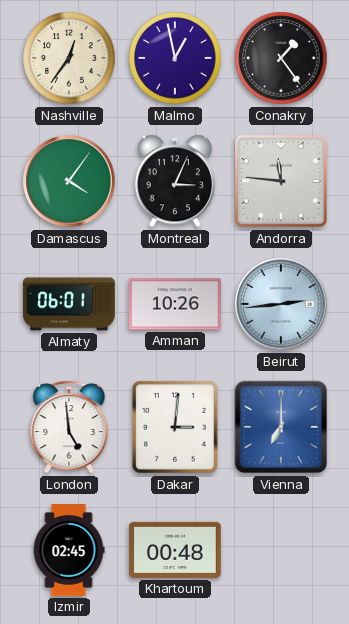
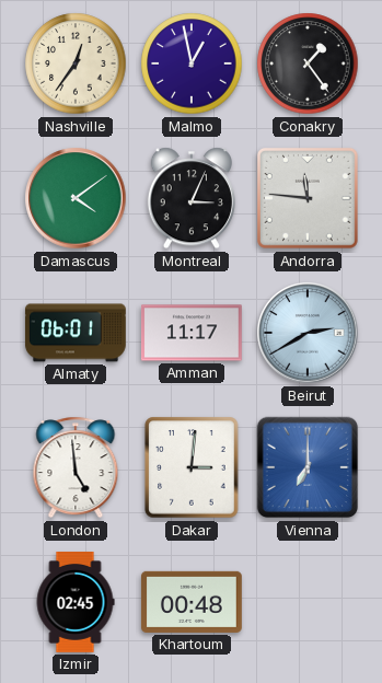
Damascus: 4:06 -> 4:09
Amman: 10:26 -> 11:17
Beirut: 2:44 -> 2:40
